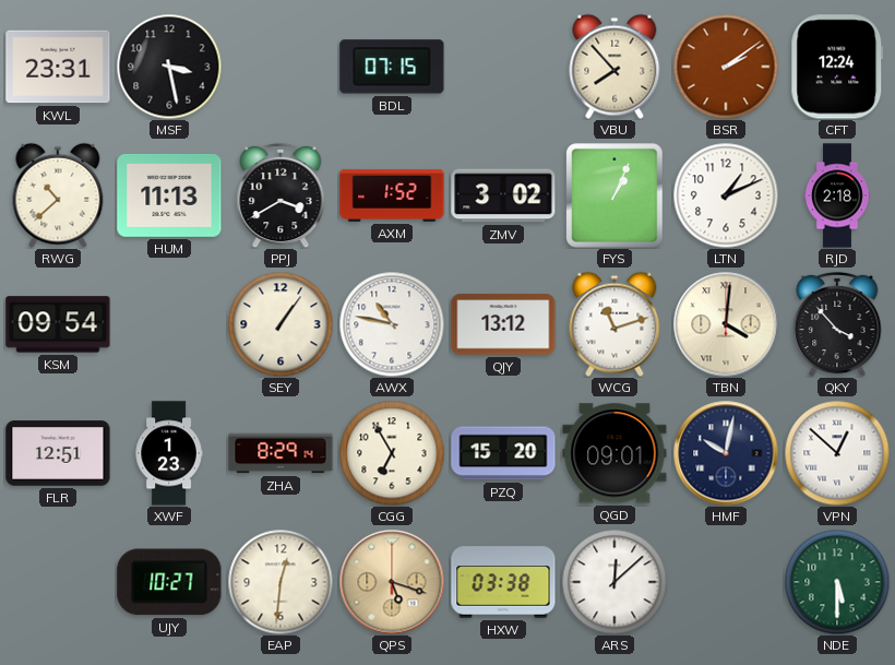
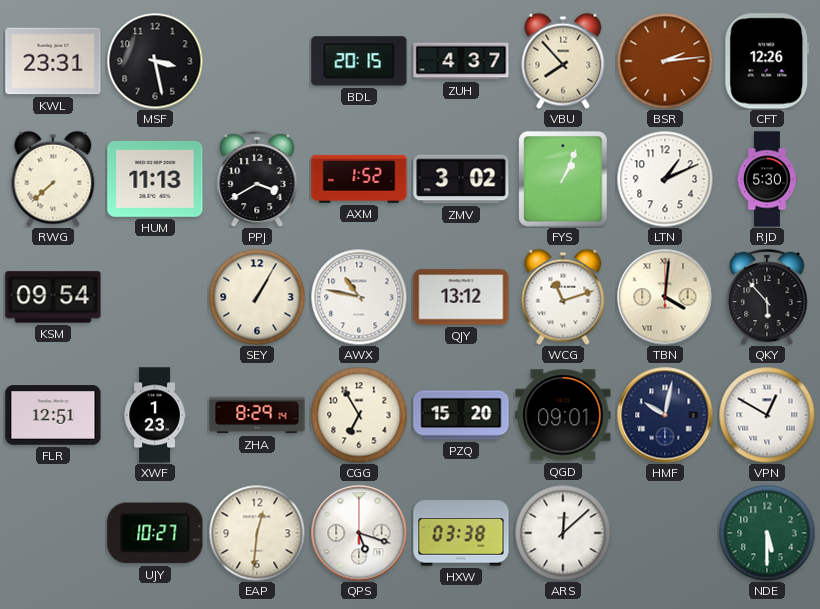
BDL: 07:15 -> 20:15
ZUH: none -> 4:37
BSR: 2:09 -> 2:14
CFT: 12:24 -> 12:26
RWG: 10:38 -> 7:38
RJD: 2:18 -> 5:30
SEY: 1:06 -> 1:05
QKY: 3:53 -> 5:53
VPN: 12:52 -> 12:50
QPS dial: champagne -> white
